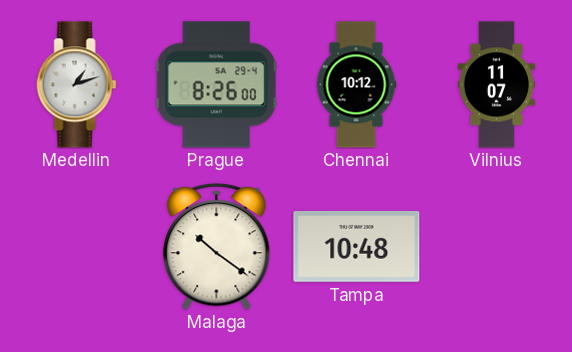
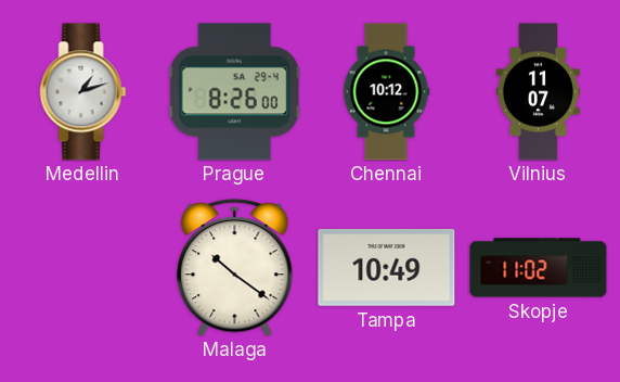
Tampa: 10:48 -> 10:49
Skopje: none -> 11:02
